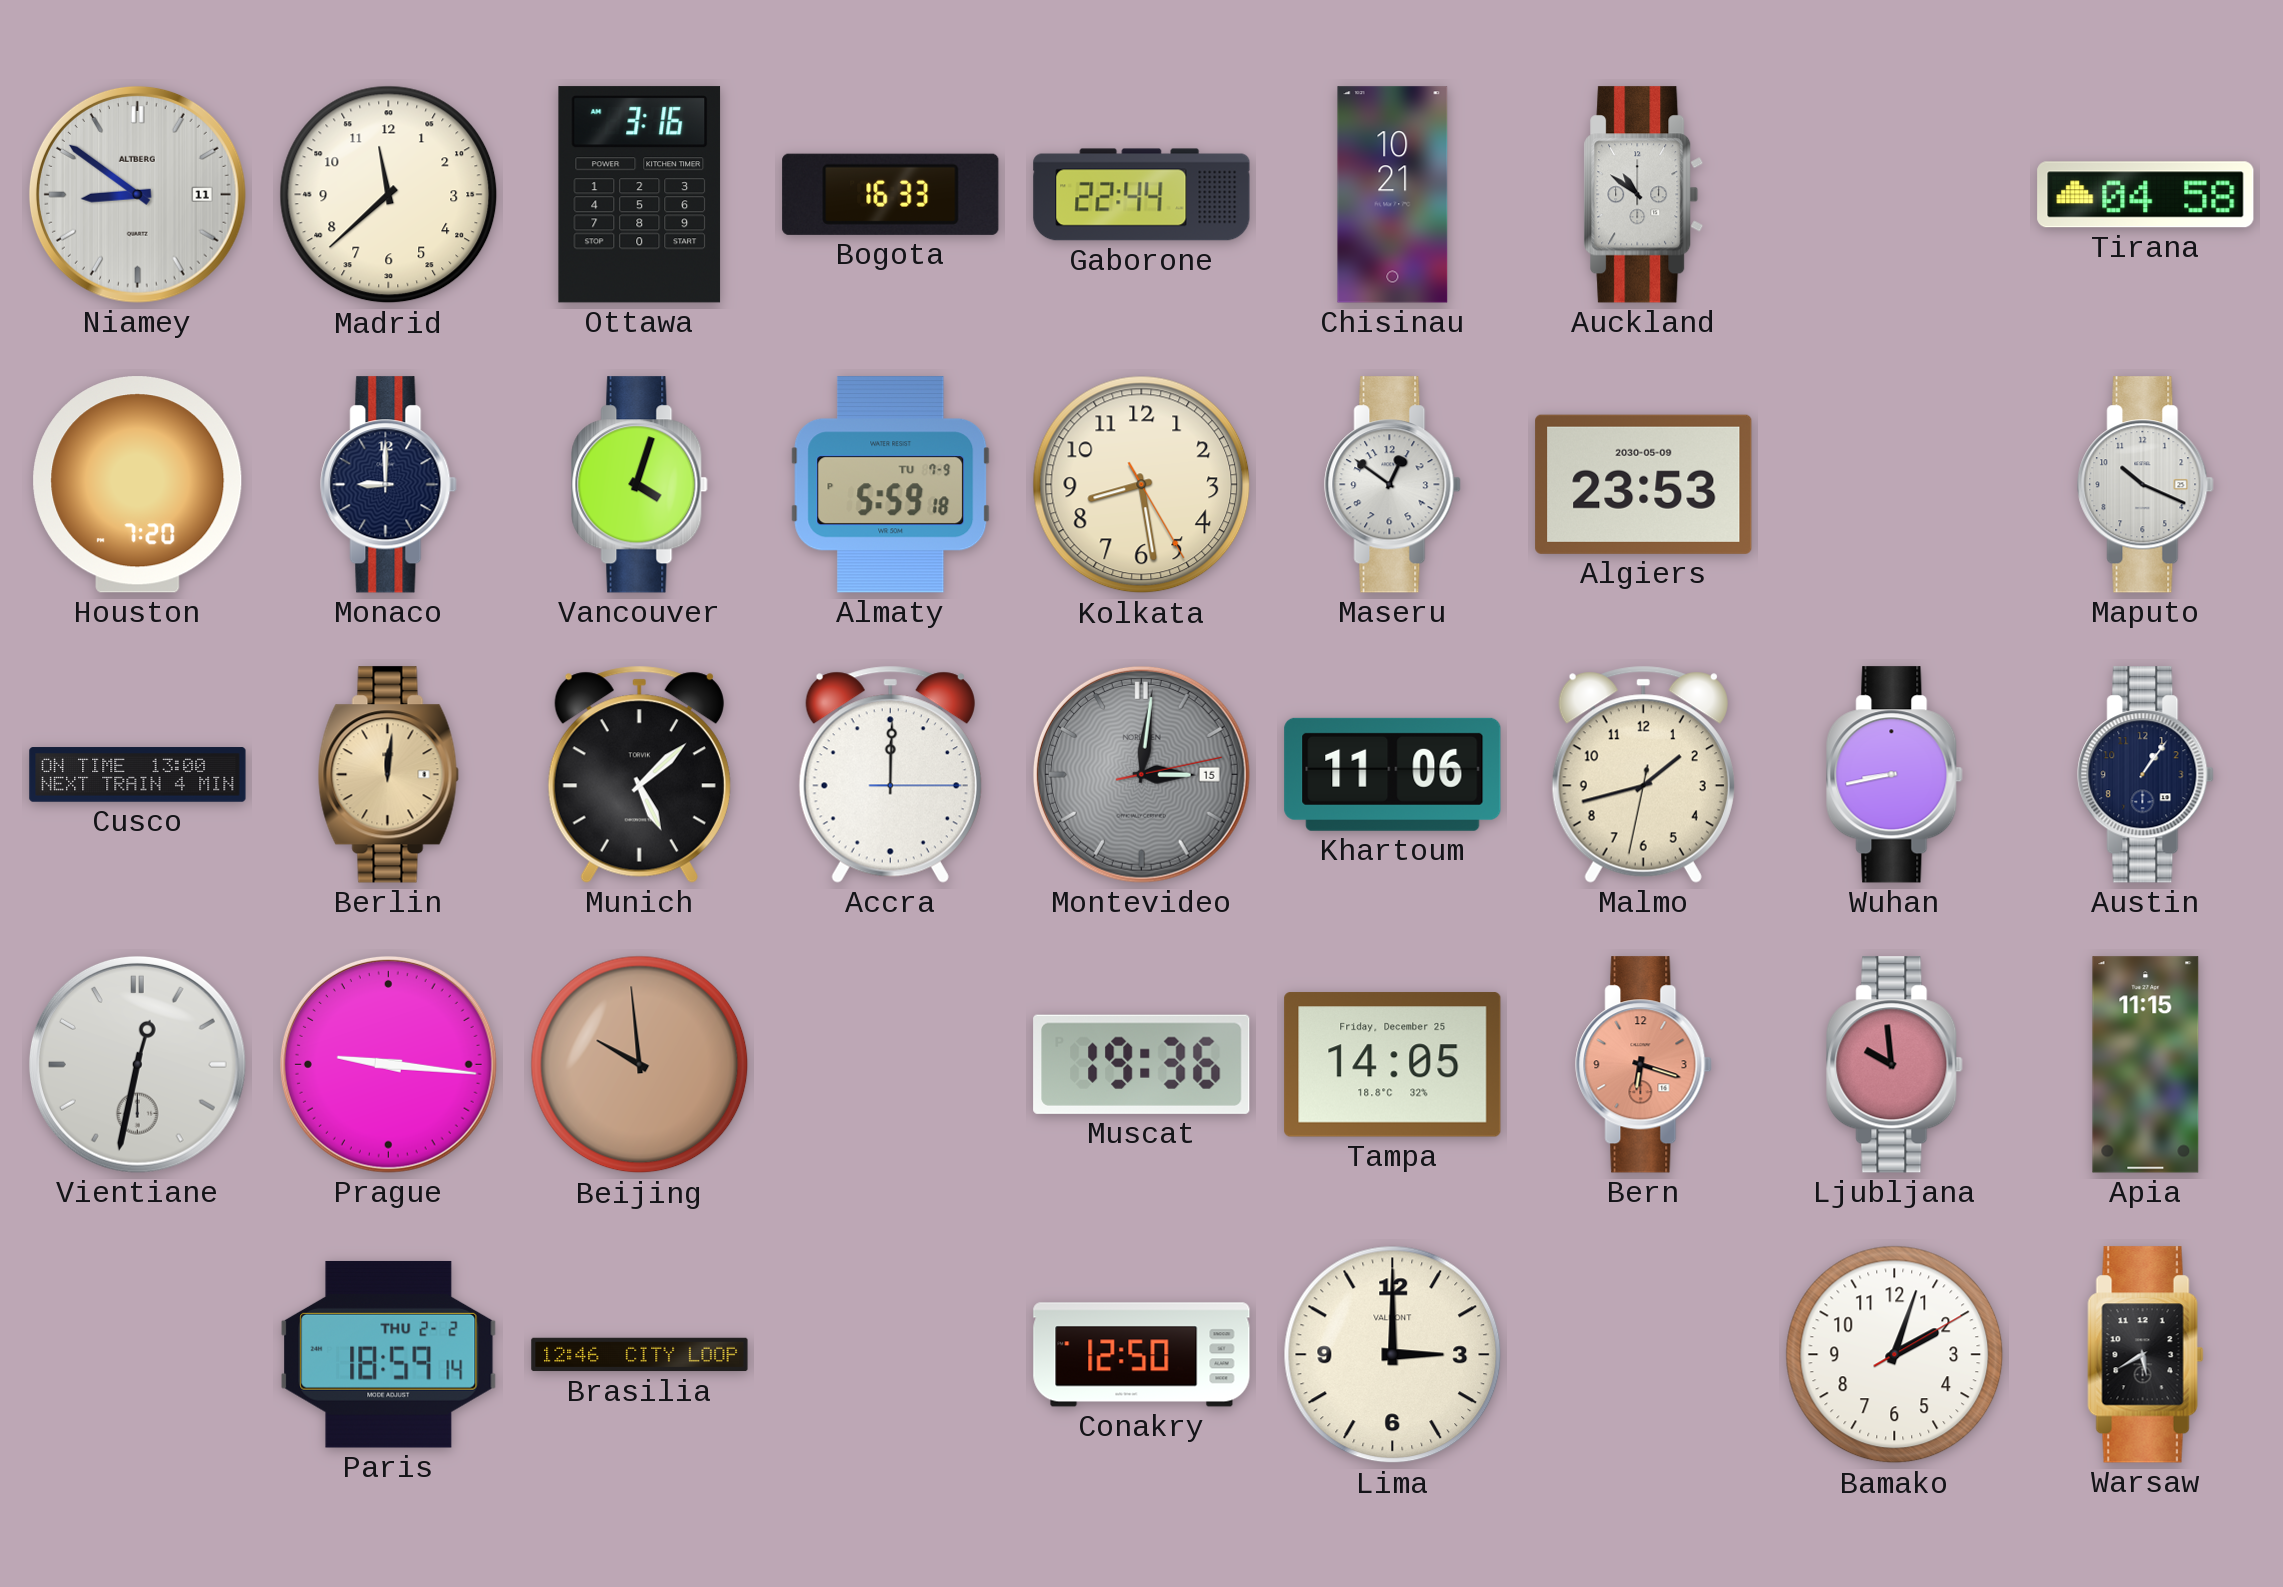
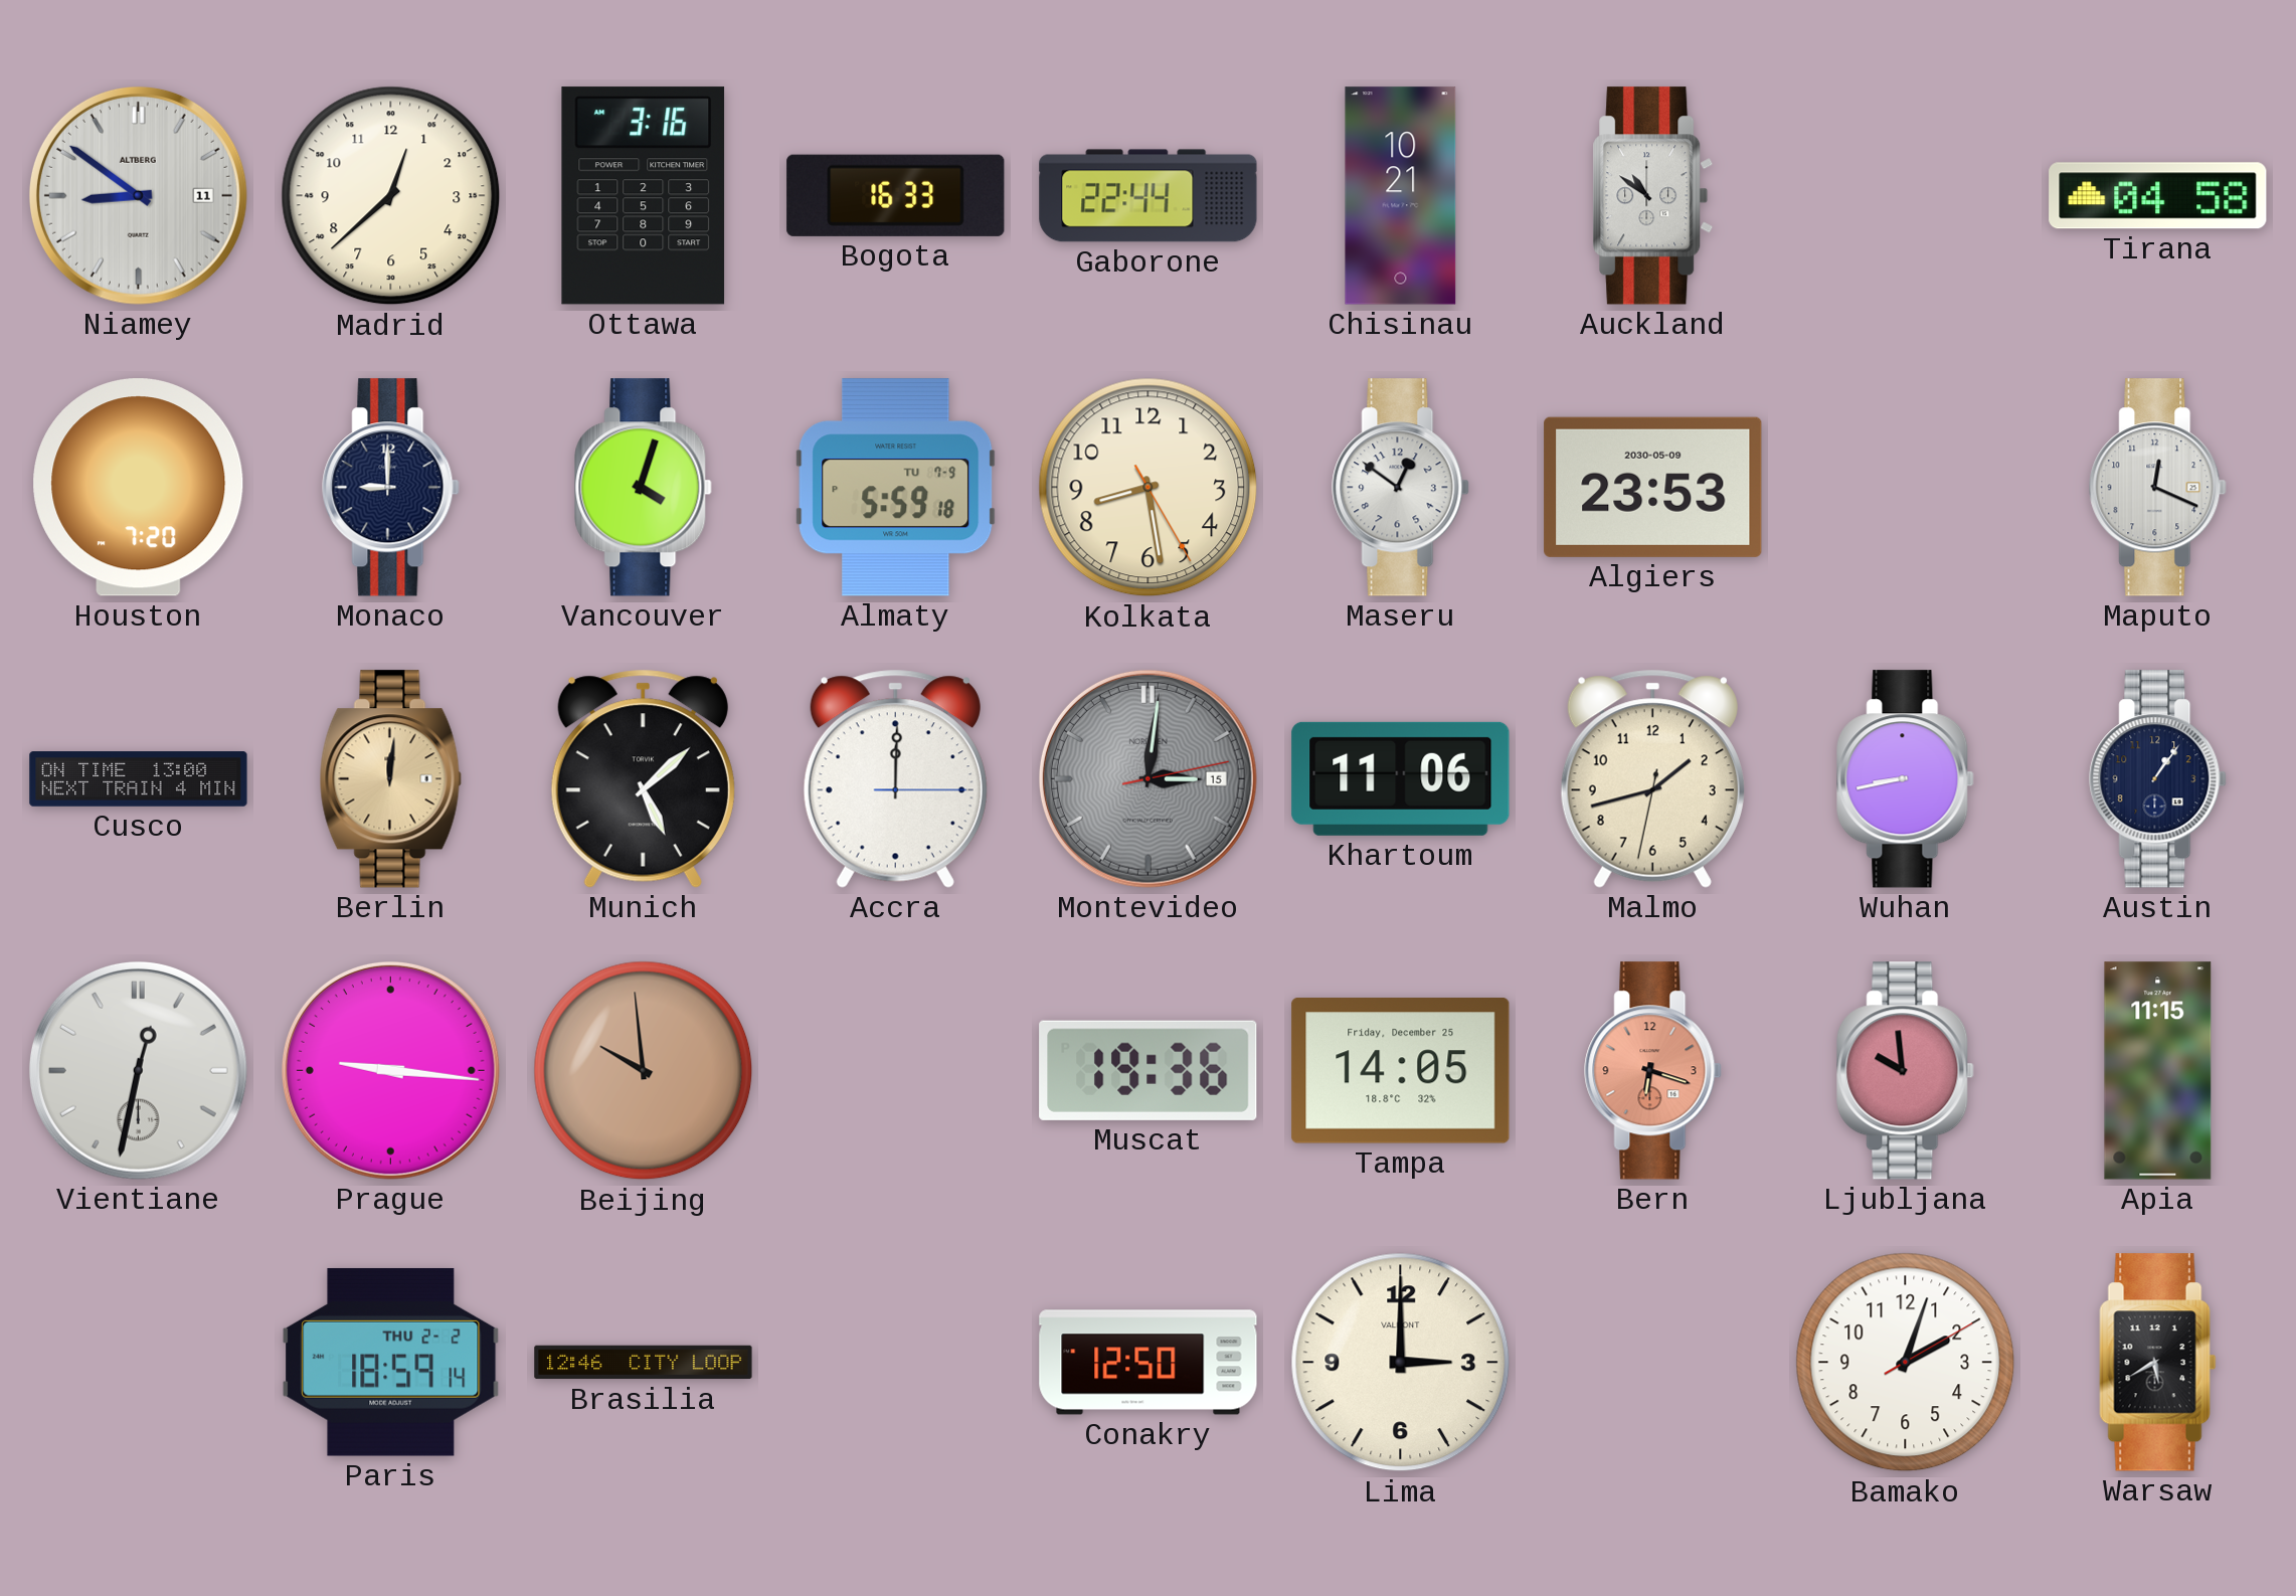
Madrid: 11:38 -> 12:38
Maputo: 10:19 -> 12:19
